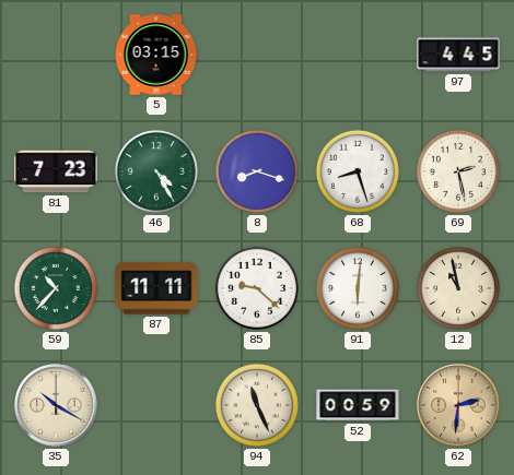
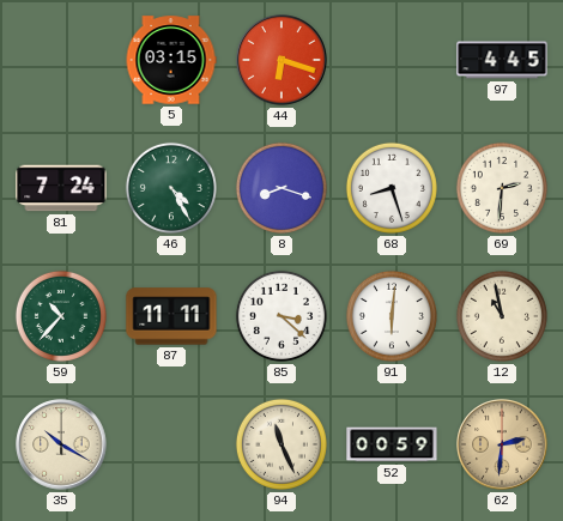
44: none -> 6:18
81: 7:23 -> 7:24
69: 2:28 -> 2:31
85: 9:22 -> 3:22
